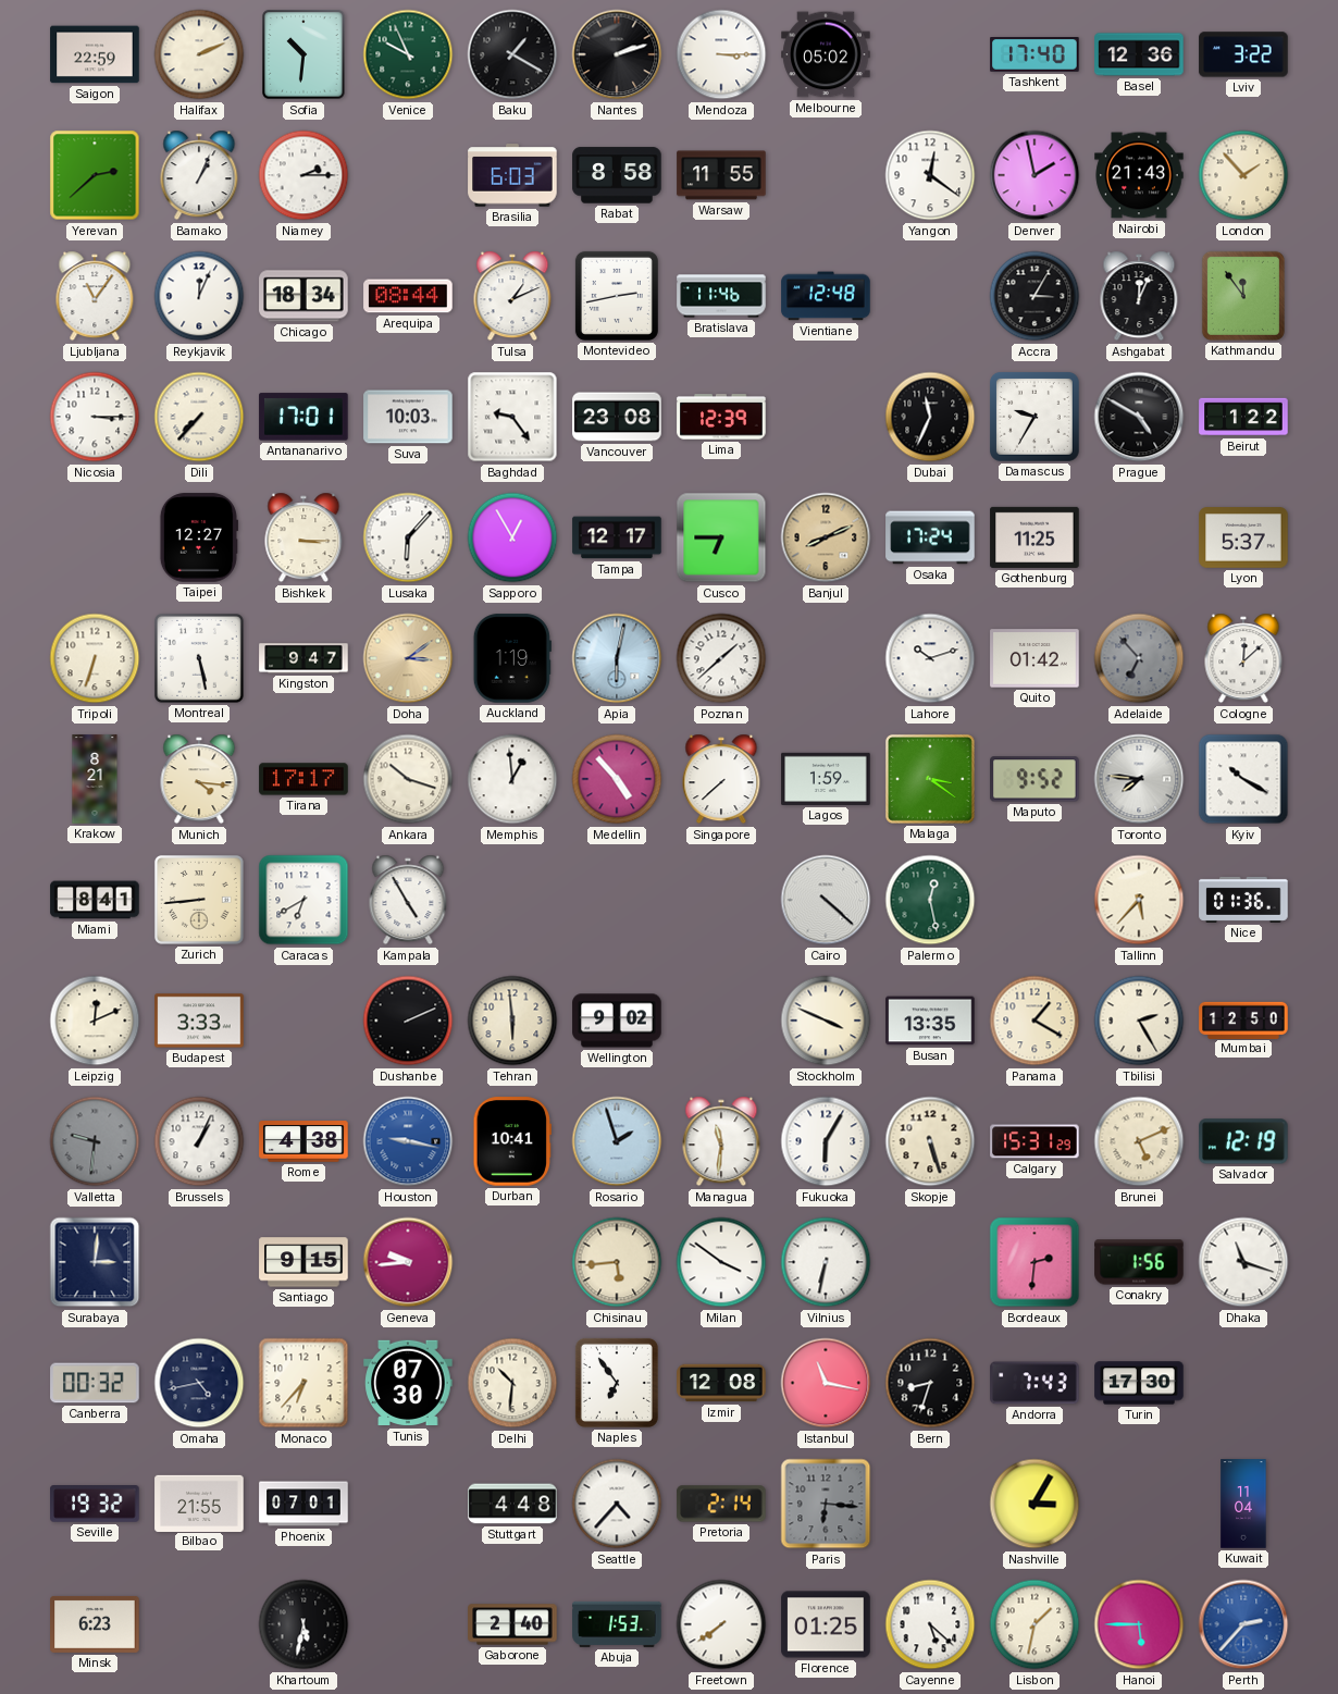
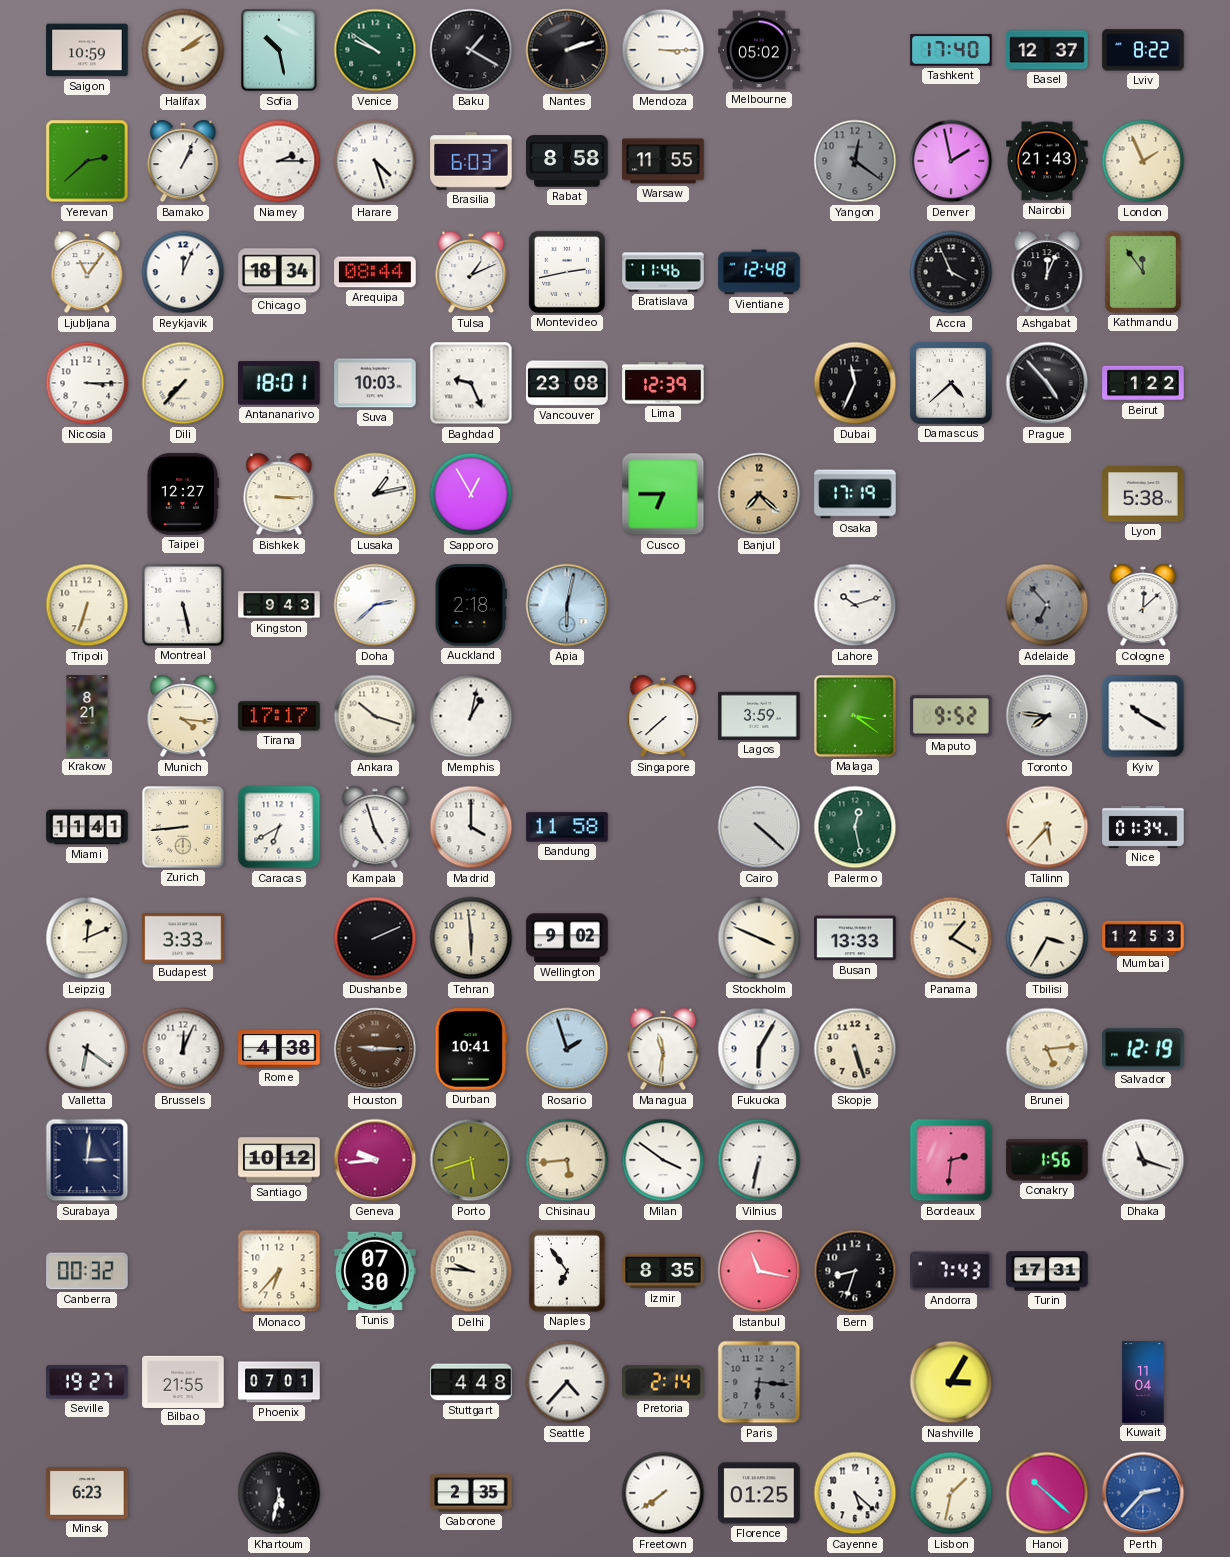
Saigon: 22:59 -> 10:59
Halifax: 2:11 -> 2:09
Sofia: 10:31 -> 10:28
Venice: 9:56 -> 9:51
Basel: 12:36 -> 12:37
Lviv: 3:22 -> 8:22
Harare: none -> 4:27
Yangon dial: white -> grey
London: 1:53 -> 1:56
Accra: 3:05 -> 3:56
Antananarivo: 17:01 -> 18:01
Baghdad: 9:24 -> 9:26
Damascus: 9:35 -> 4:38
Prague: 4:50 -> 4:53
Lusaka: 6:07 -> 1:13
Tampa: 12:17 -> none
Banjul: 8:11 -> 7:22
Osaka: 17:24 -> 17:19
Gothenburg: 11:25 -> none
Lyon: 5:37 -> 5:38
Kingston: 9:47 -> 9:43
Doha: 3:09 -> 2:38
Doha dial: champagne -> white
Auckland: 1:19 -> 2:18
Poznan: 1:38 -> none
Quito: 01:42 -> none
Memphis: 12:59 -> 1:02
Medellin: 4:53 -> none
Lagos: 1:59 -> 3:59
Miami: 8:41 -> 11:41
Kampala: 4:55 -> 4:57
Madrid: none -> 4:00
Bandung: none -> 11:58
Nice: 01:36 -> 01:34
Busan: 13:35 -> 13:33
Tbilisi: 2:25 -> 3:35
Mumbai: 12:50 -> 12:53
Valletta: 9:31 -> 6:21
Valletta dial: grey -> white
Brussels: 1:04 -> 12:04
Houston: 9:17 -> 9:15
Houston dial: blue -> brown
Calgary: 15:31 -> none
Brunei: 5:11 -> 5:14
Santiago: 9:15 -> 10:12
Porto: none -> 5:42
Omaha: 4:43 -> none
Delhi: 10:31 -> 9:46
Izmir: 12:08 -> 8:35
Turin: 17:30 -> 17:31
Seville: 19:32 -> 19:27
Gaborone: 2:40 -> 2:35
Abuja: 1:53 -> none
Hanoi: 5:45 -> 10:22
